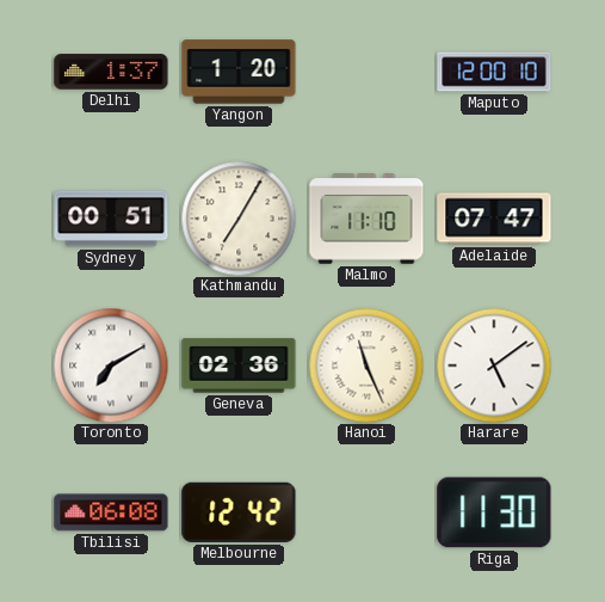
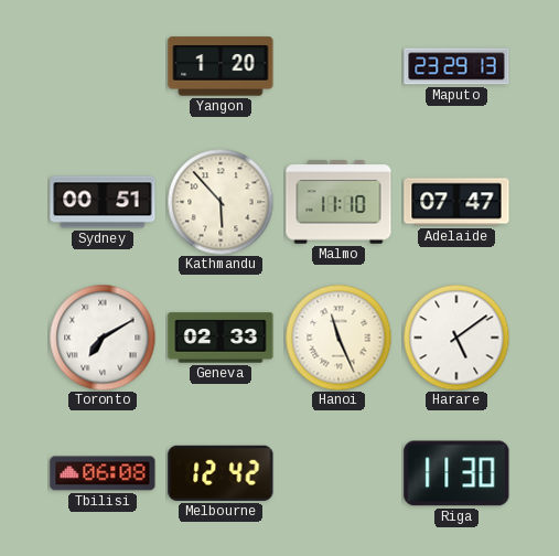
Delhi: 1:37 -> none
Maputo: 12:00 -> 23:29
Kathmandu: 7:05 -> 5:53
Geneva: 02:36 -> 02:33
